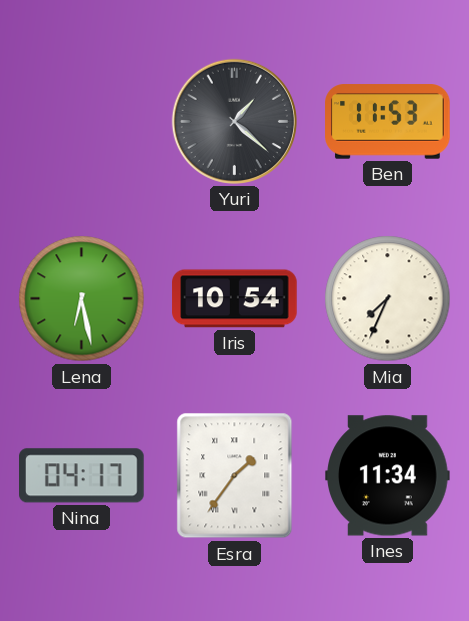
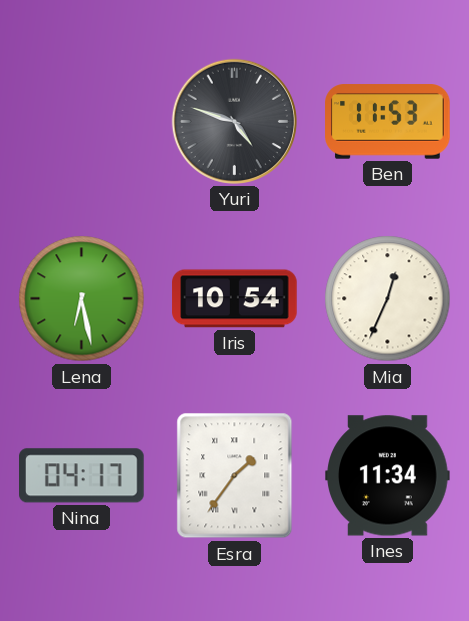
Yuri: 1:22 -> 4:48
Mia: 7:34 -> 12:34
